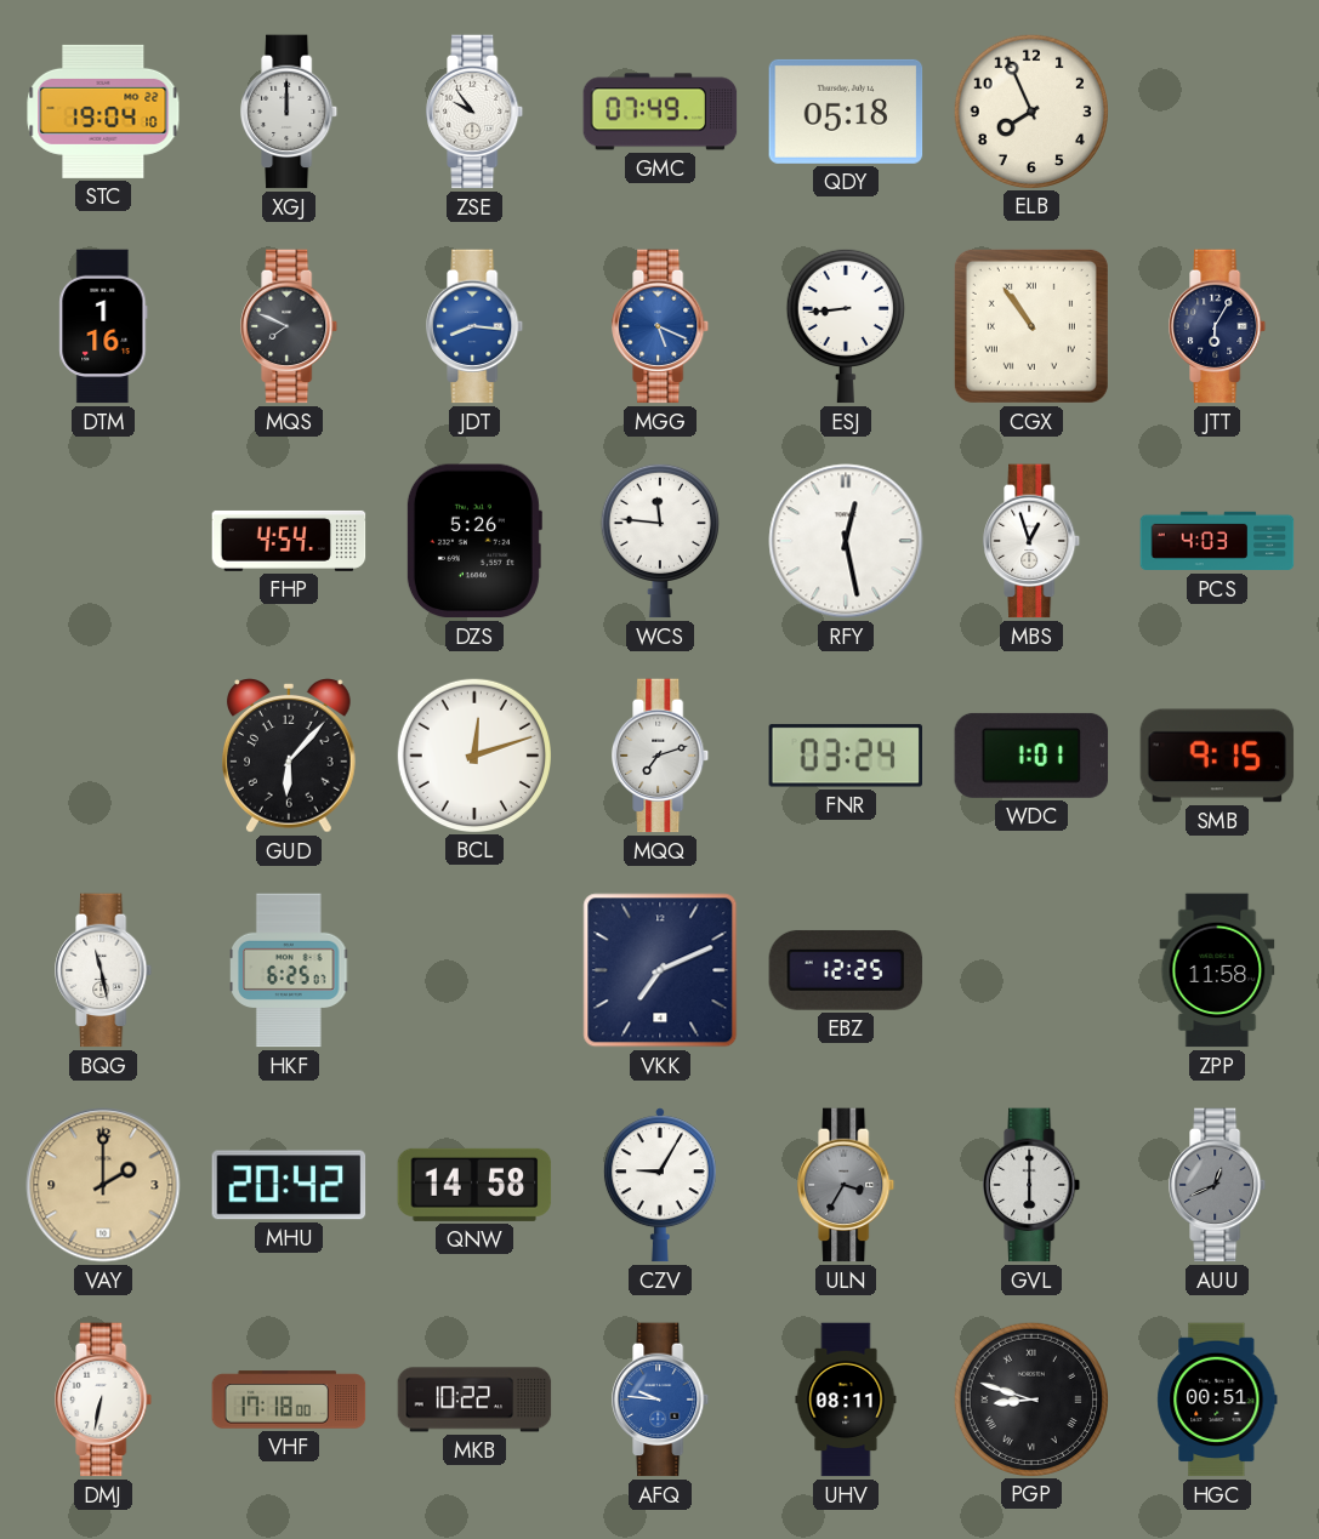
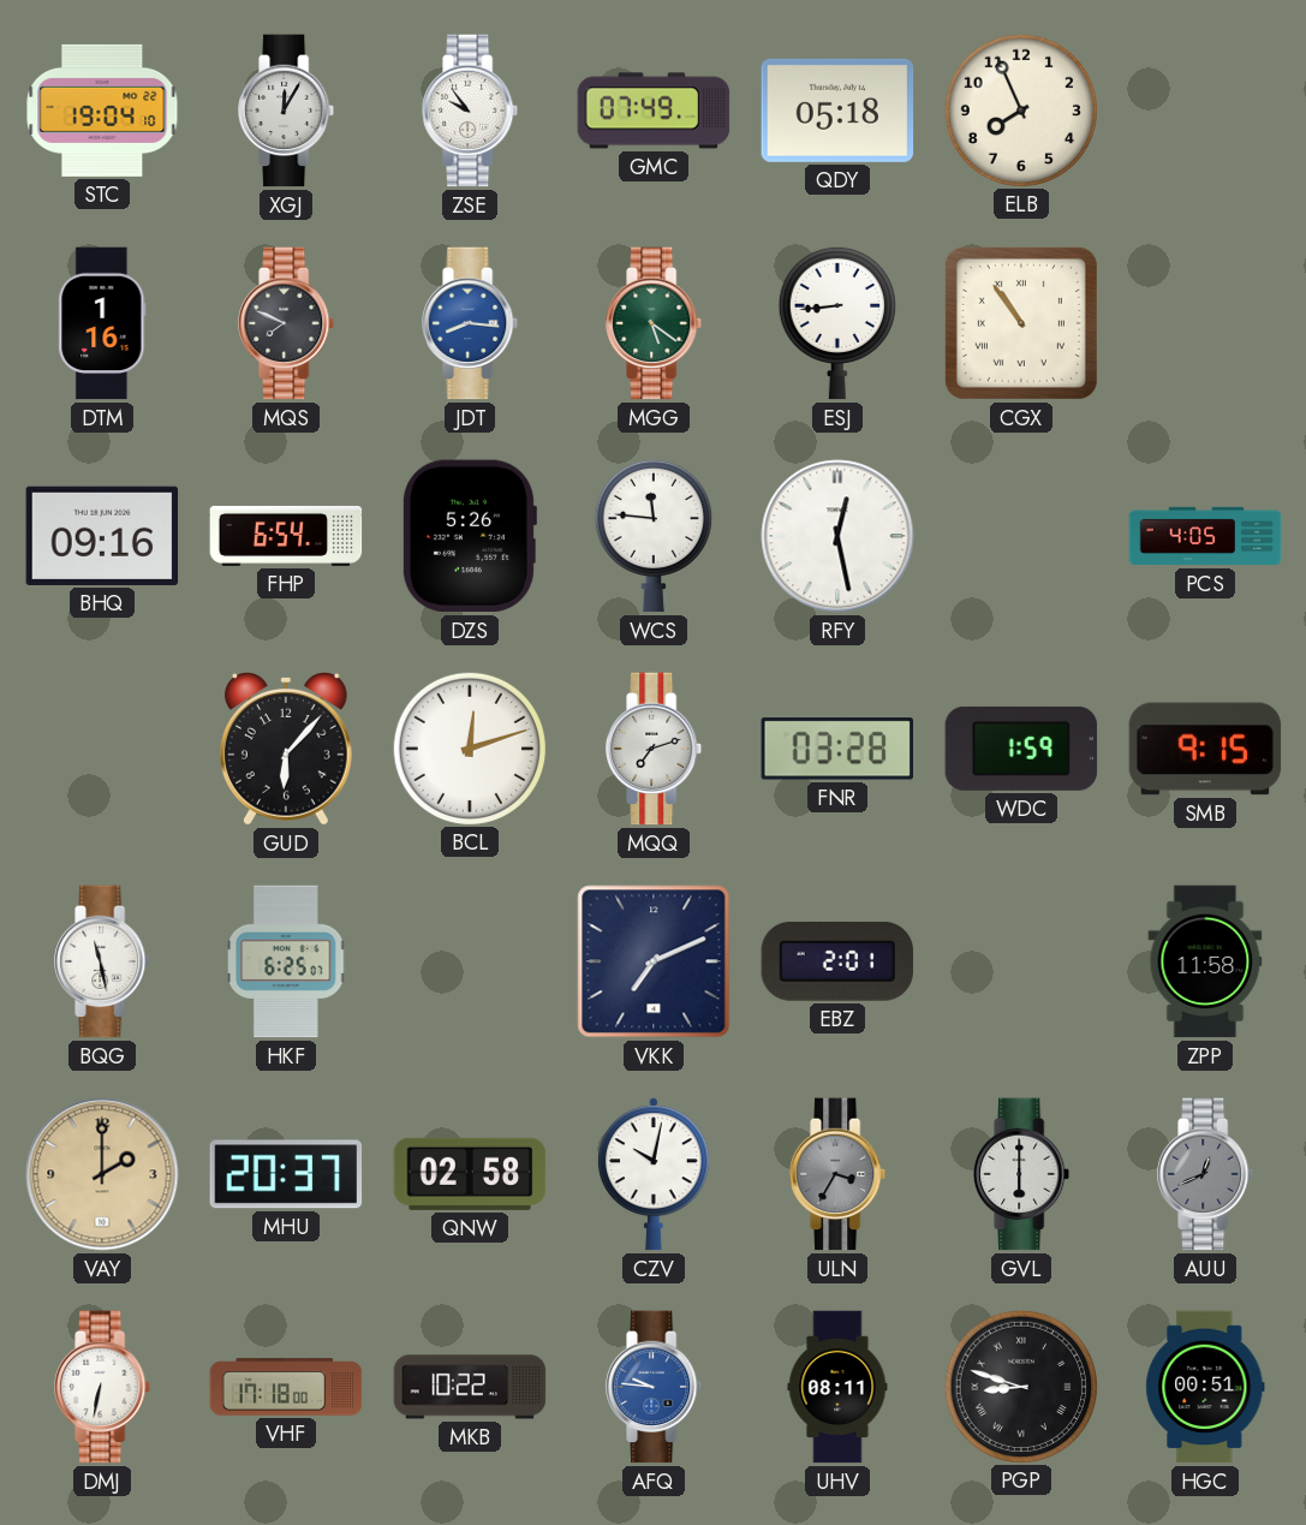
XGJ: 12:00 -> 12:05
MGG: 5:19 -> 5:21
MGG dial: blue -> green
JTT: 6:05 -> none
BHQ: none -> 09:16
FHP: 4:54 -> 6:54
MBS: 12:57 -> none
PCS: 4:03 -> 4:05
FNR: 03:24 -> 03:28
WDC: 1:01 -> 1:59
EBZ: 12:25 -> 2:01
MHU: 20:42 -> 20:37
QNW: 14:58 -> 02:58
CZV: 9:05 -> 10:02
